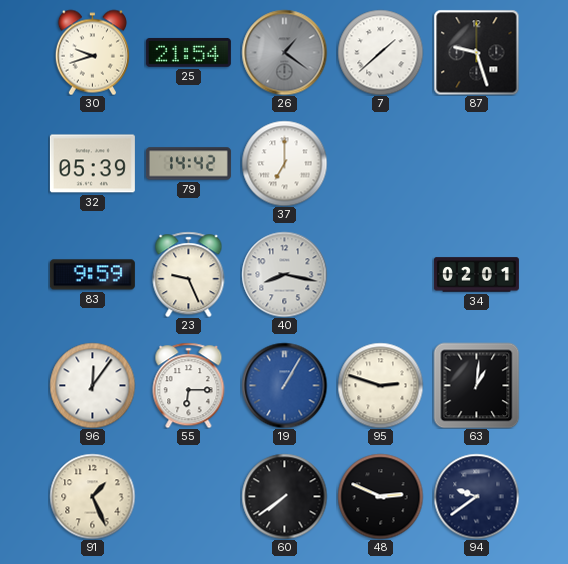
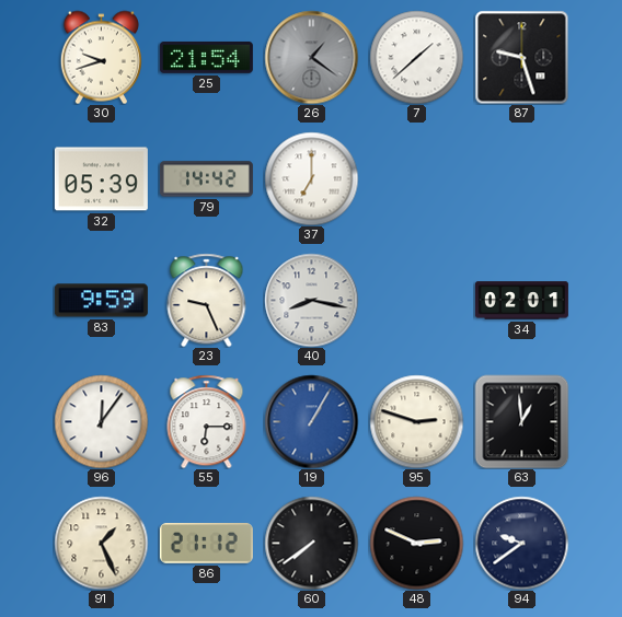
63: 1:01 -> 12:59
86: none -> 21:12
